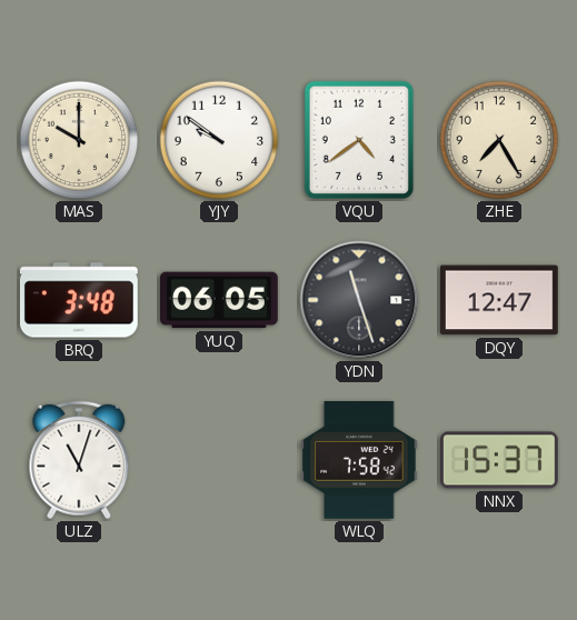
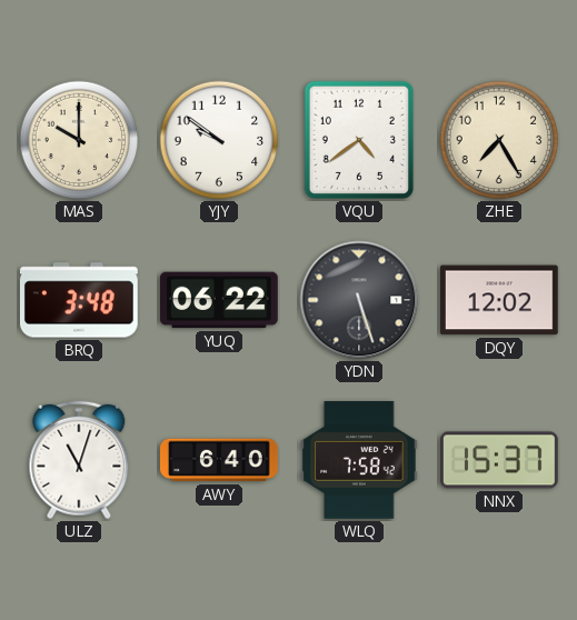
YUQ: 06:05 -> 06:22
YDN: 11:27 -> 5:27
DQY: 12:47 -> 12:02
AWY: none -> 6:40
